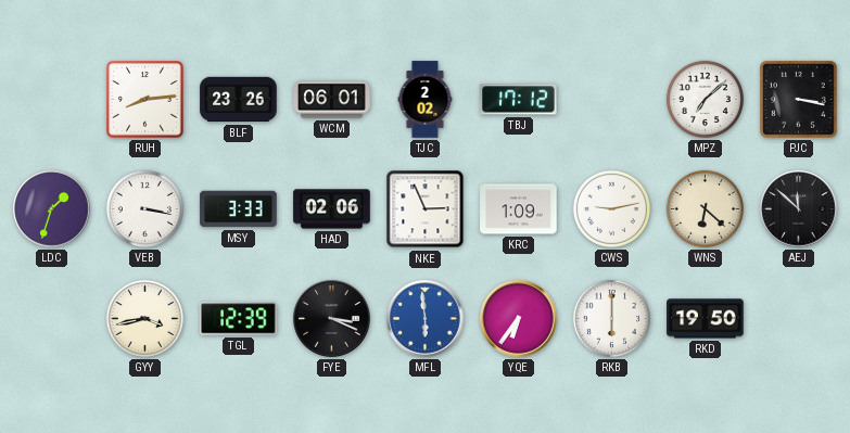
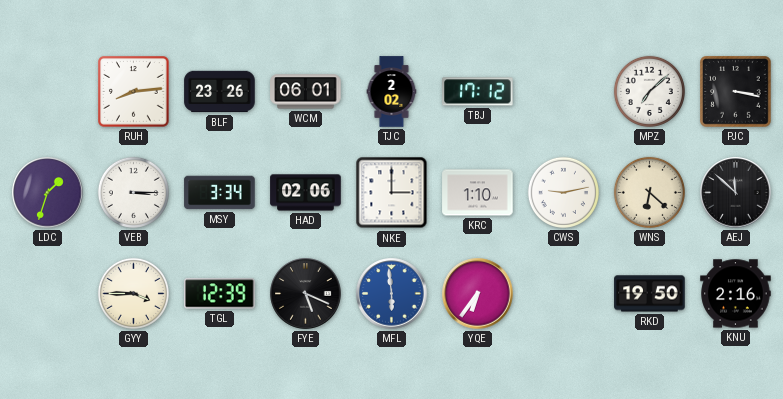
VEB: 3:17 -> 3:15
MSY: 3:33 -> 3:34
NKE: 2:56 -> 3:00
KRC: 1:09 -> 1:10
GYY: 3:43 -> 3:45
FYE: 3:19 -> 5:19
RKB: 6:00 -> none
KNU: none -> 2:16
